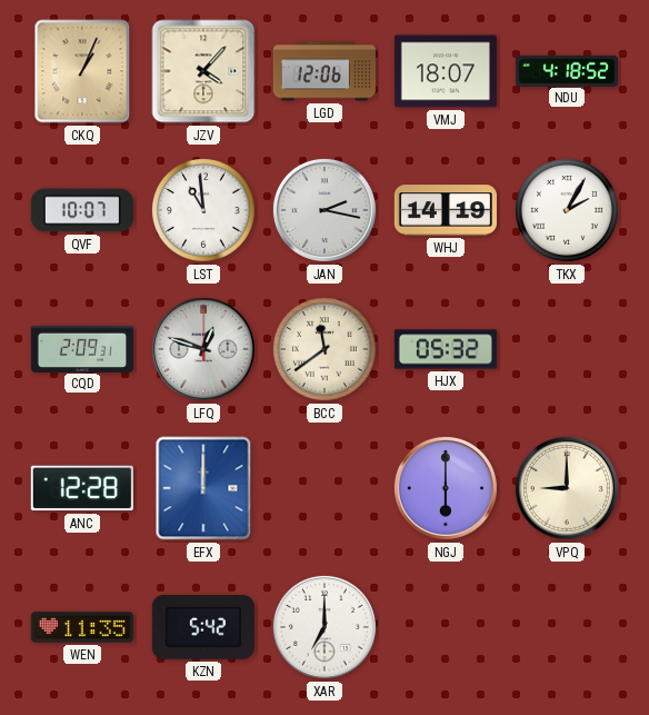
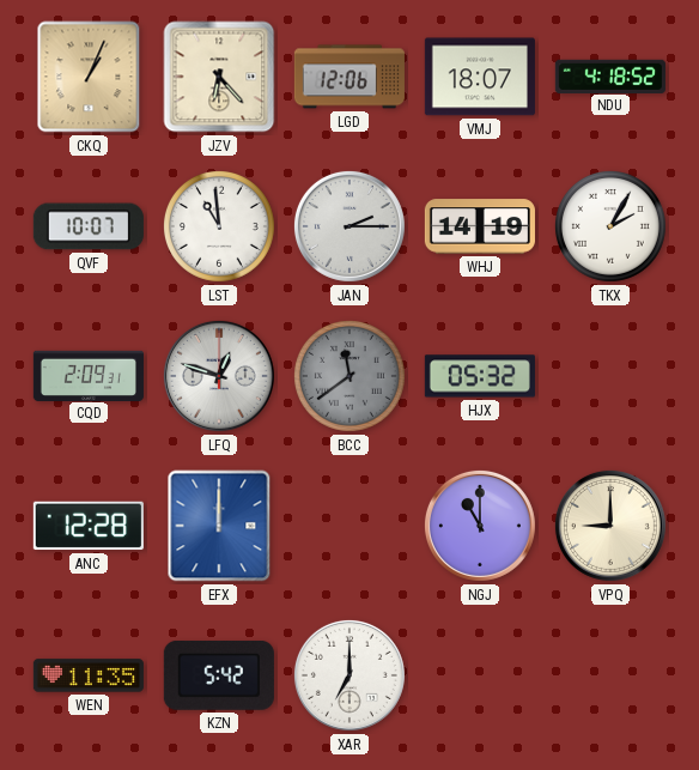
JZV: 4:07 -> 6:23
JAN: 2:17 -> 2:15
BCC dial: cream -> grey
NGJ: 6:00 -> 11:00
